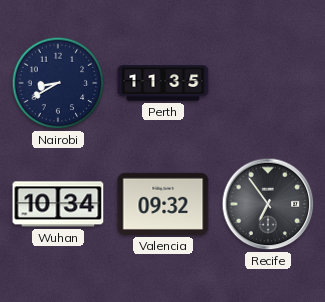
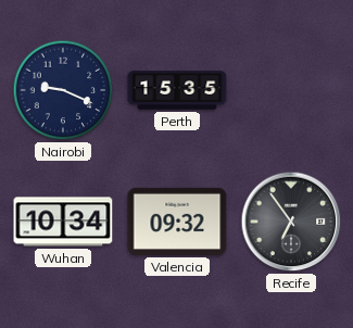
Nairobi: 8:40 -> 9:19
Perth: 11:35 -> 15:35
